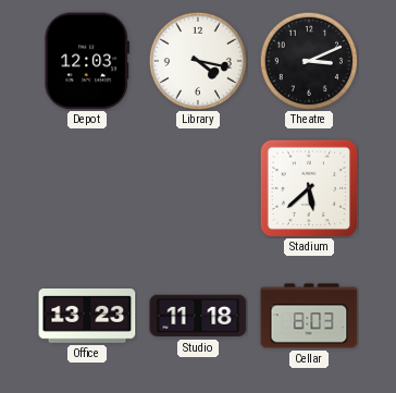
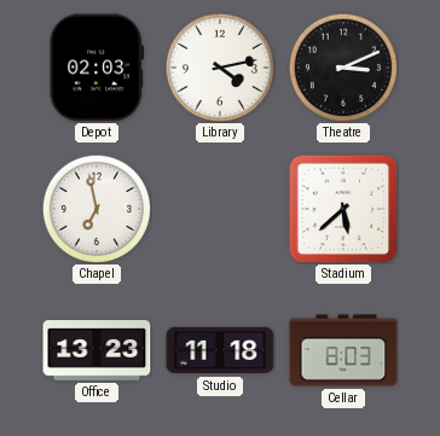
Depot: 12:03 -> 02:03
Library: 4:17 -> 4:13
Chapel: none -> 6:58
